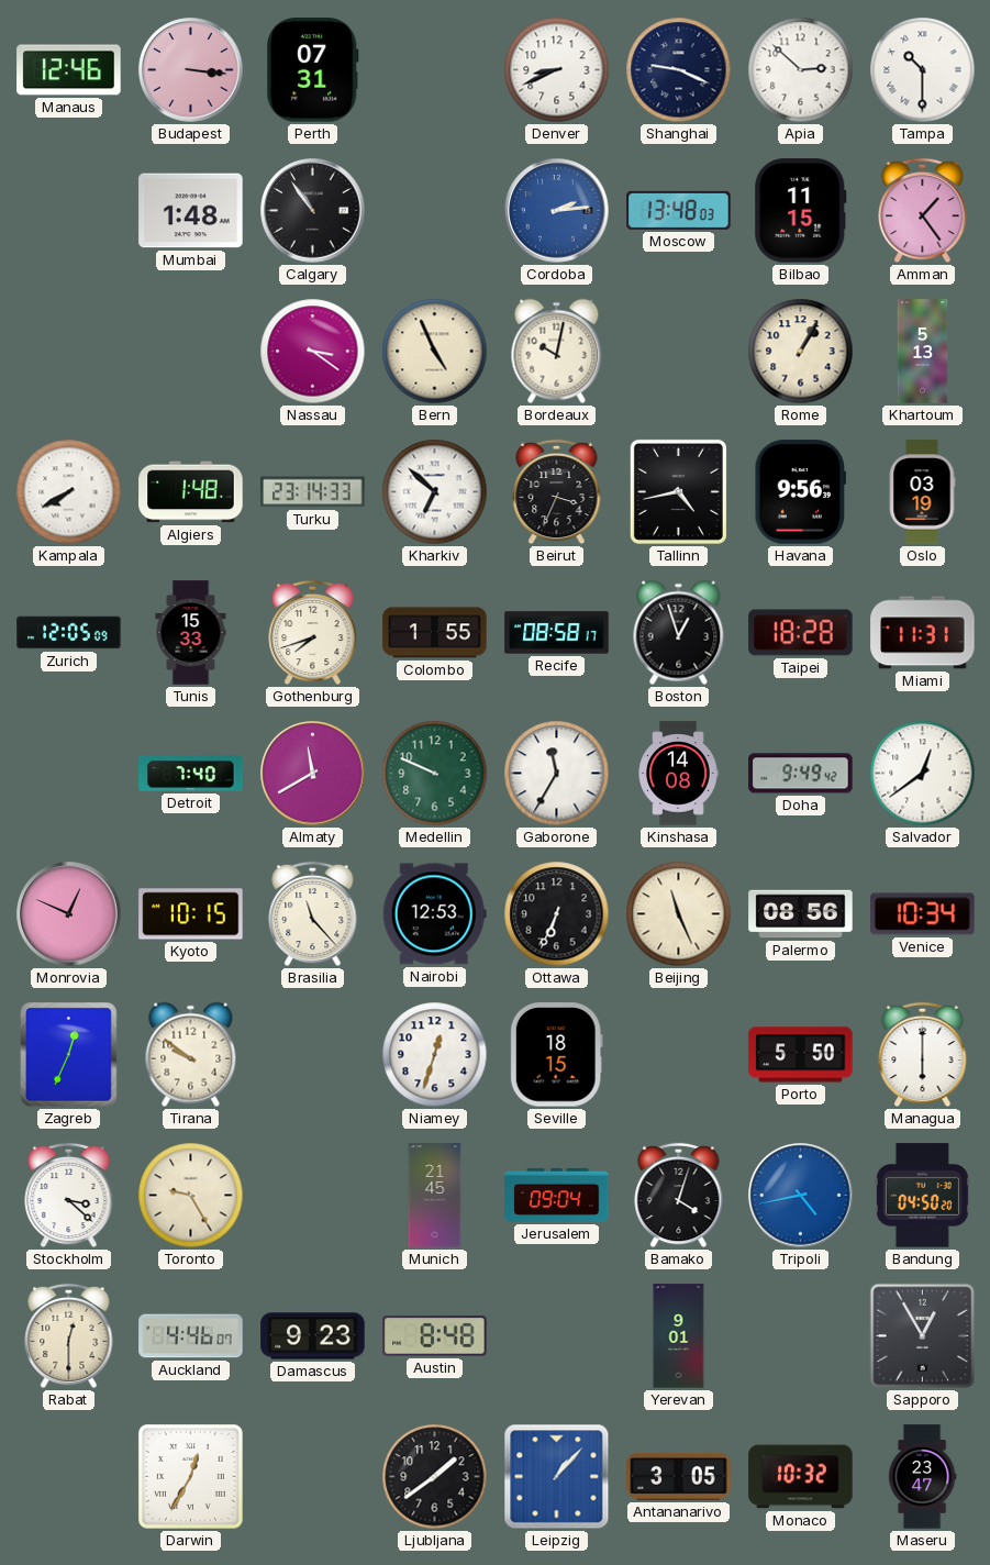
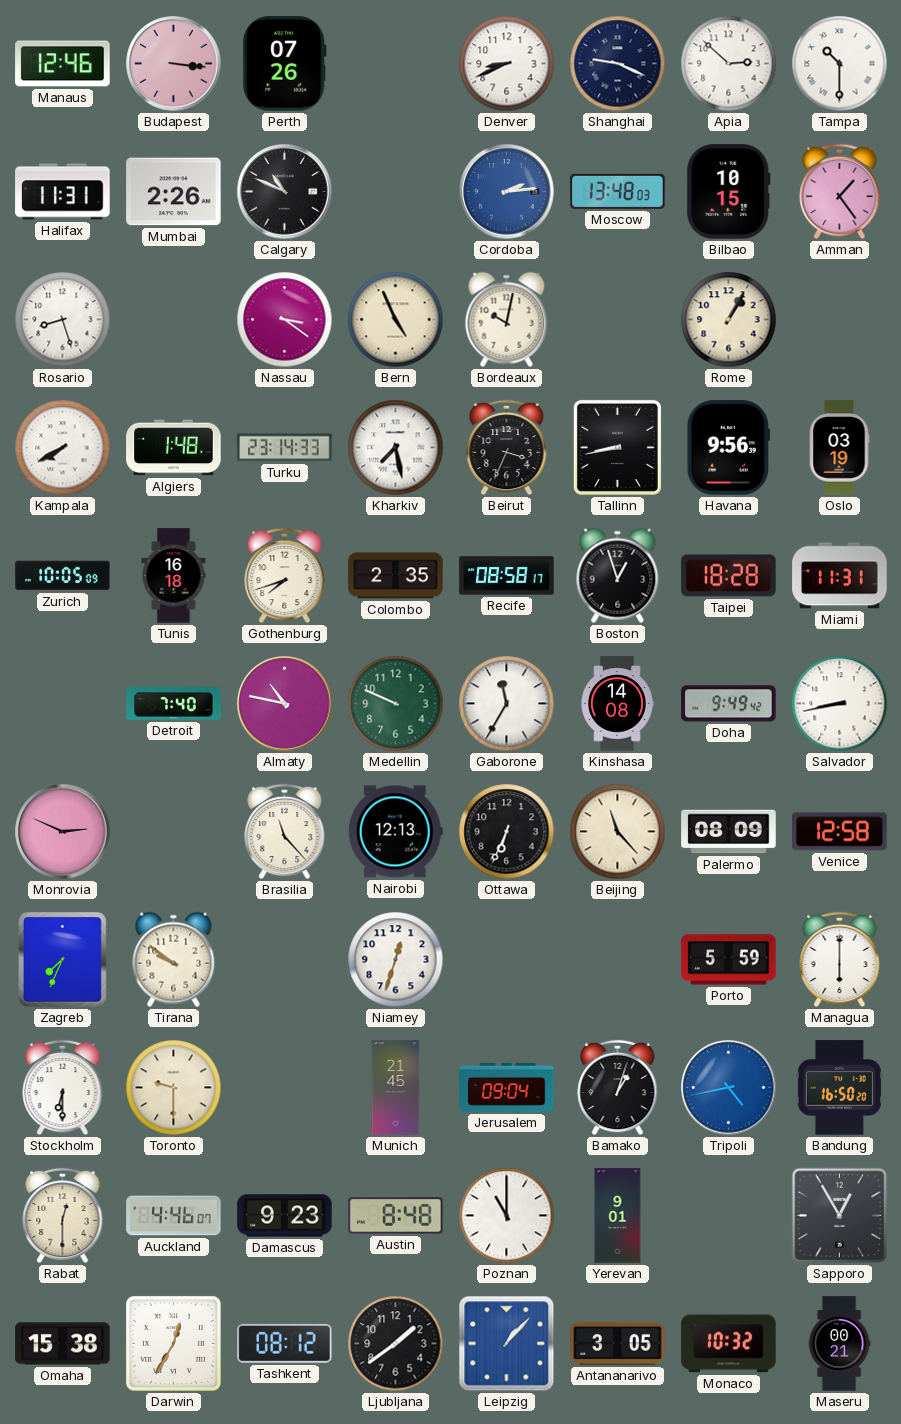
Perth: 07:31 -> 07:26
Halifax: none -> 11:31
Mumbai: 1:48 -> 2:26
Calgary: 10:54 -> 10:49
Bilbao: 11:15 -> 10:15
Rosario: none -> 8:27
Khartoum: 5:13 -> none
Kharkiv: 6:52 -> 7:28
Tallinn: 4:43 -> 8:43
Zurich: 12:05 -> 10:05
Tunis: 15:33 -> 16:18
Colombo: 1:55 -> 2:35
Almaty: 11:40 -> 10:47
Salvador: 12:39 -> 8:43
Monrovia: 12:49 -> 2:49
Kyoto: 10:15 -> none
Nairobi: 12:53 -> 12:13
Beijing: 11:26 -> 11:23
Palermo: 08:56 -> 08:09
Venice: 10:34 -> 12:58
Zagreb: 12:34 -> 7:34
Seville: 18:15 -> none
Porto: 5:50 -> 5:59
Stockholm: 3:22 -> 6:30
Toronto: 9:25 -> 9:30
Bamako: 4:03 -> 1:03
Bandung: 04:50 -> 16:50
Poznan: none -> 11:00
Omaha: none -> 15:38
Tashkent: none -> 08:12
Maseru: 23:47 -> 00:21
